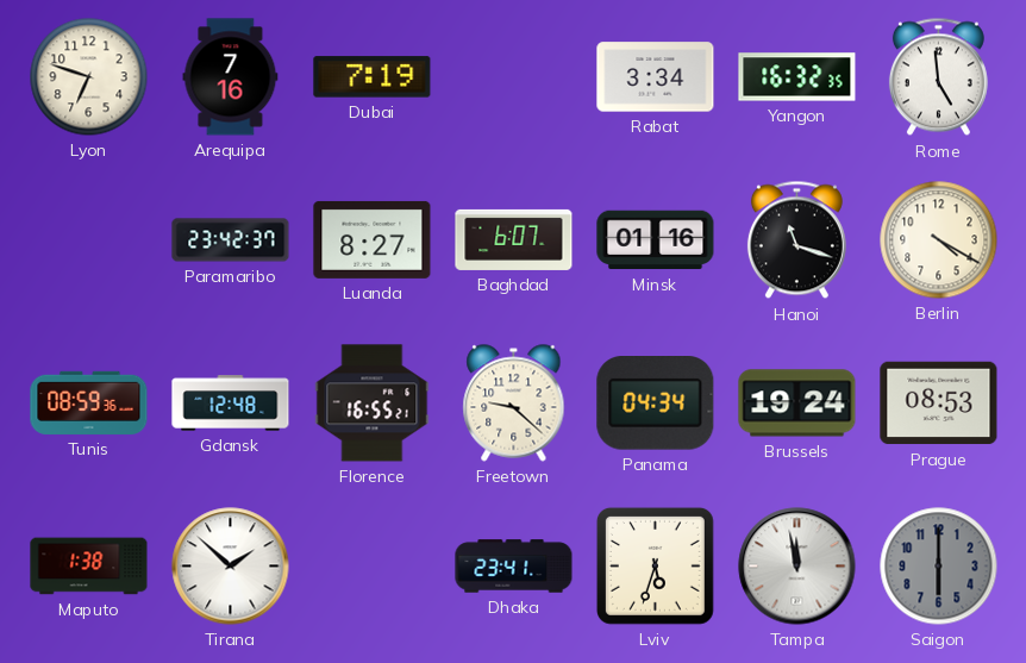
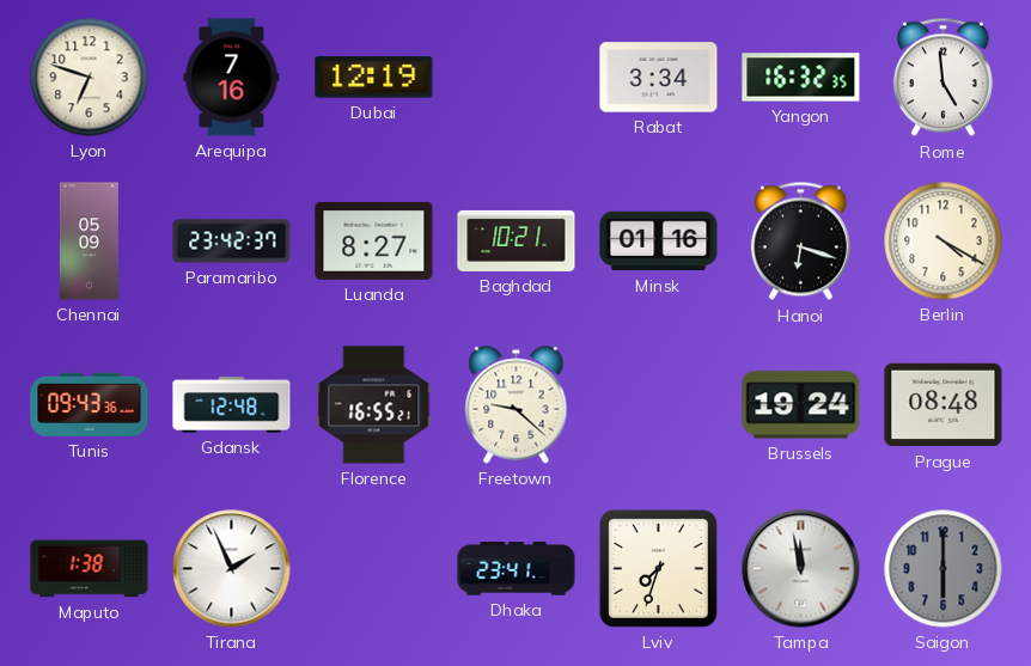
Dubai: 7:19 -> 12:19
Chennai: none -> 05:09
Baghdad: 6:07 -> 10:21
Hanoi: 11:18 -> 6:18
Tunis: 08:59 -> 09:43
Panama: 04:34 -> none
Prague: 08:53 -> 08:48
Tirana: 1:52 -> 1:56
Lviv: 5:33 -> 7:33
